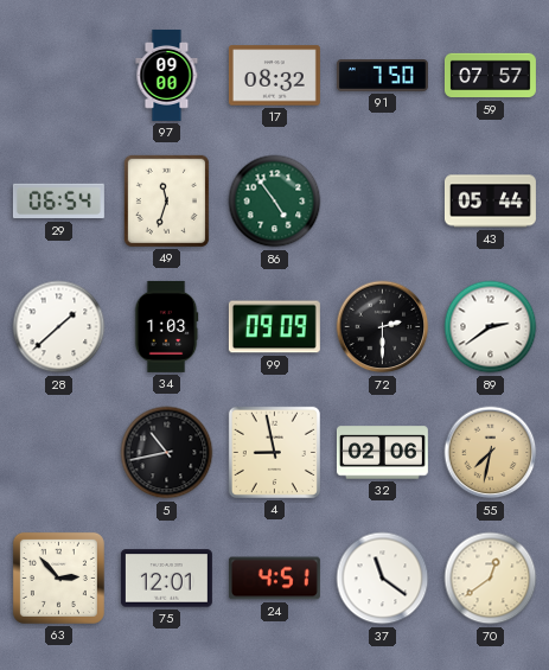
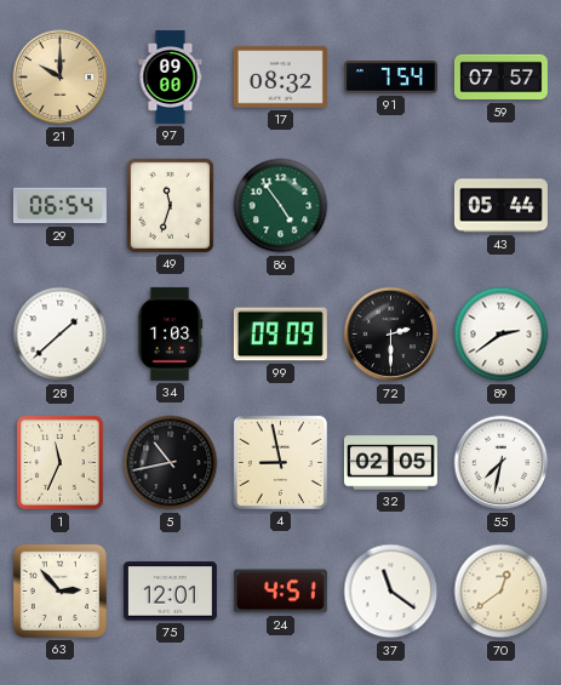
21: none -> 10:00
91: 7:50 -> 7:54
1: none -> 11:34
32: 02:06 -> 02:05
55 dial: champagne -> white
